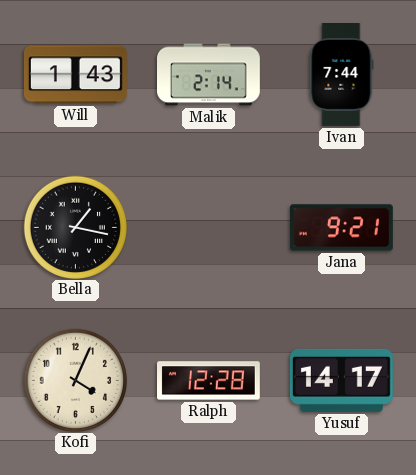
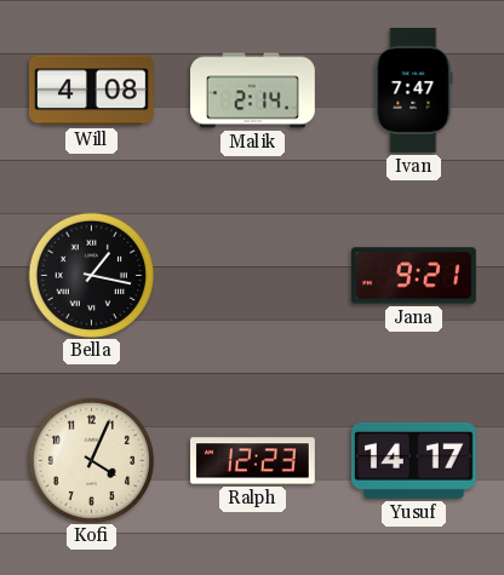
Will: 1:43 -> 4:08
Ivan: 7:44 -> 7:47
Ralph: 12:28 -> 12:23
